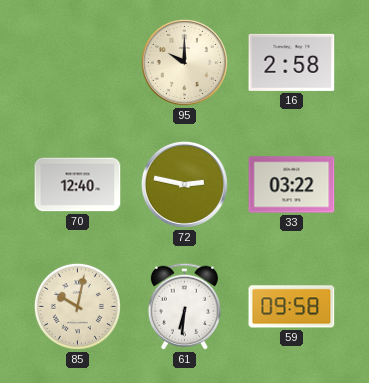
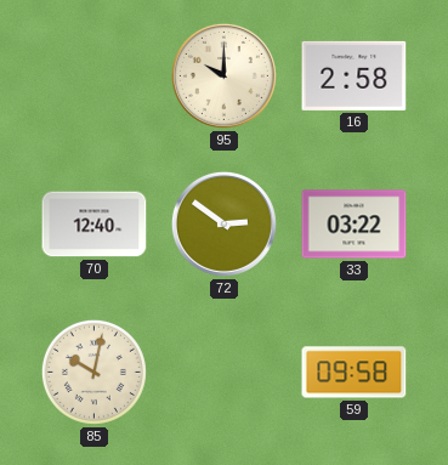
72: 2:47 -> 2:51
61: 6:31 -> none
